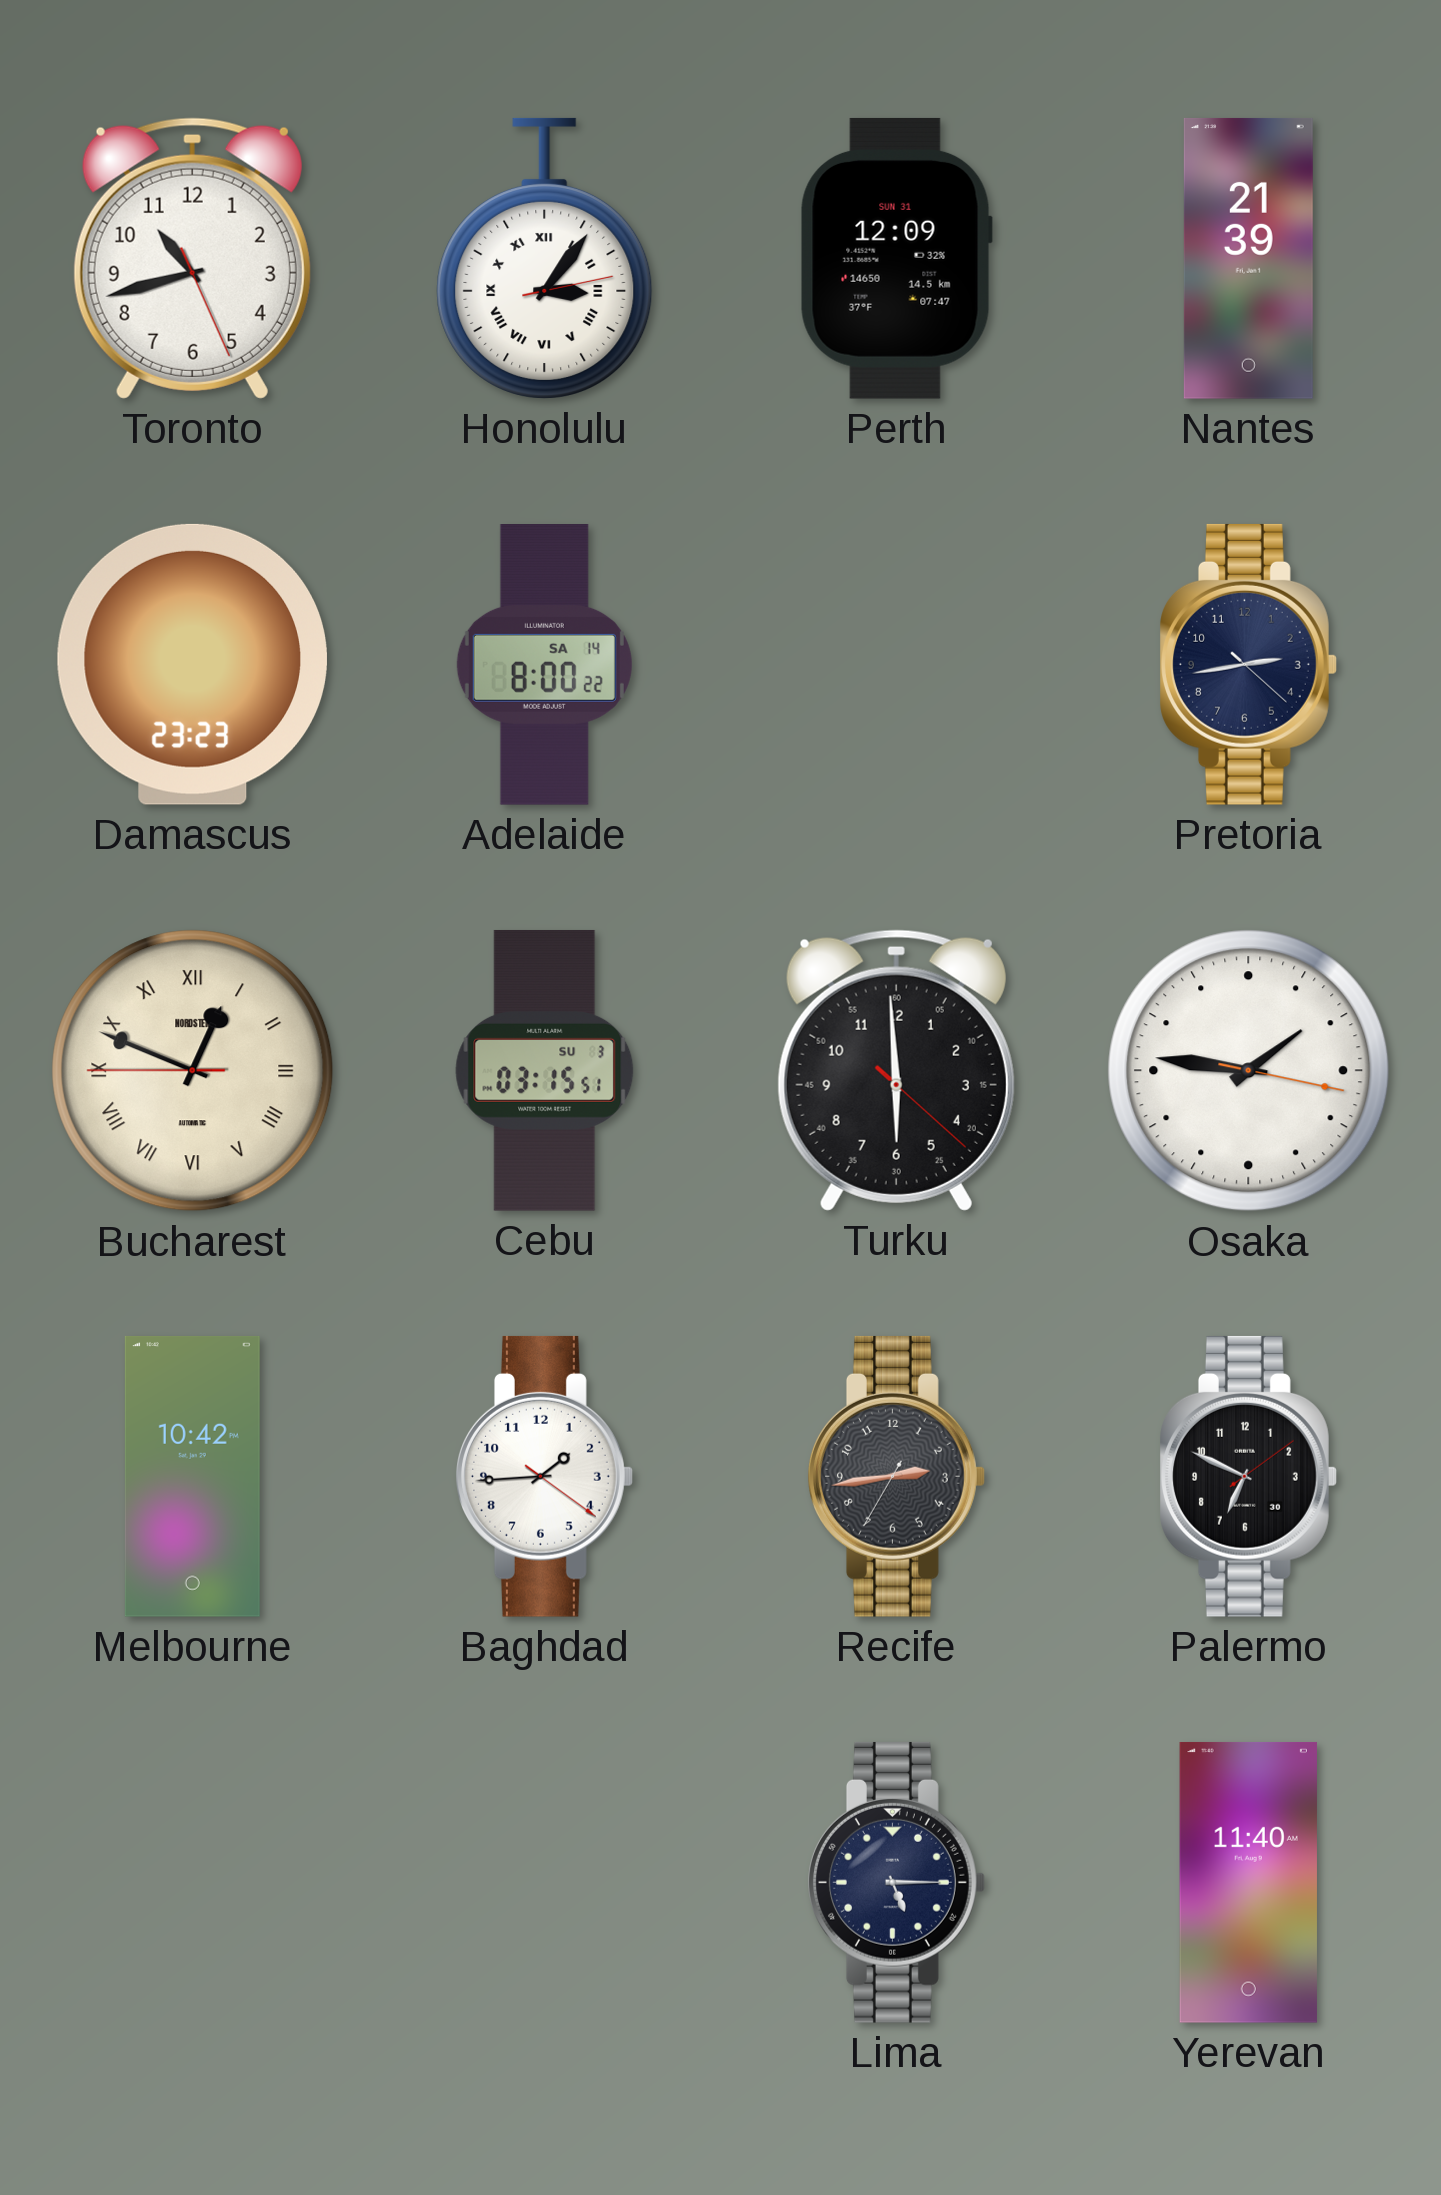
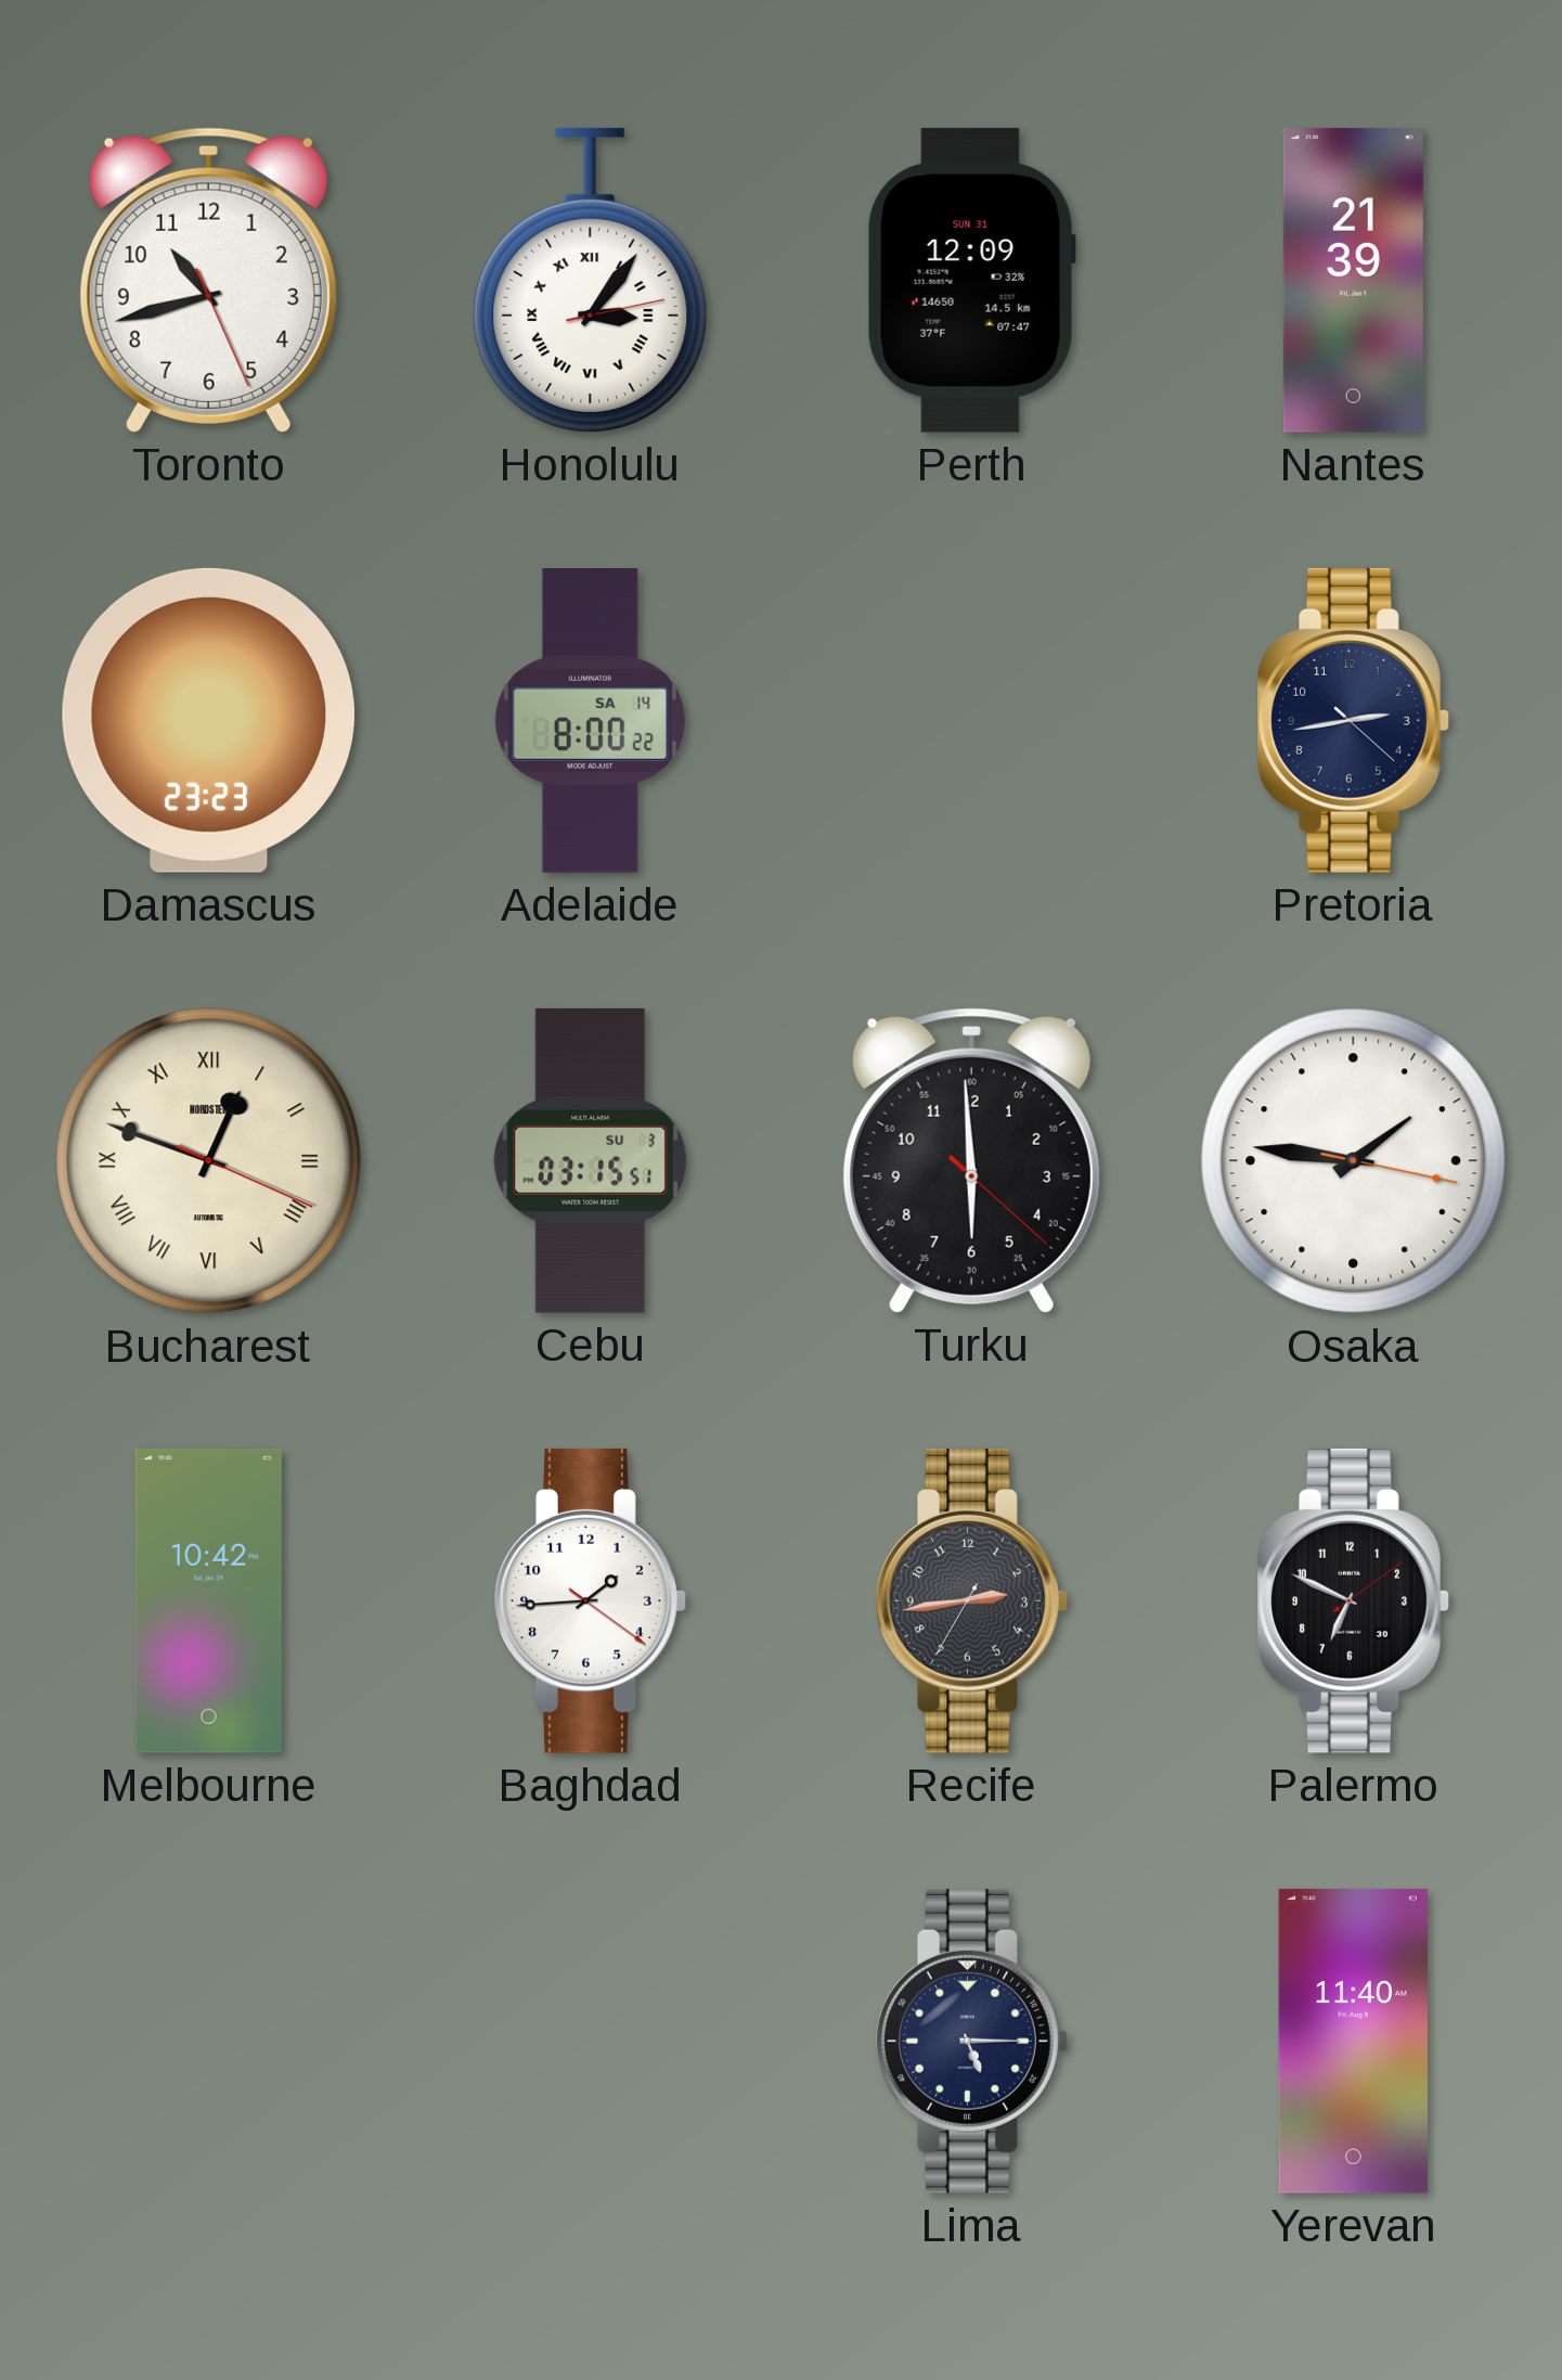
Bucharest: 12:48:45 -> 12:48:19
